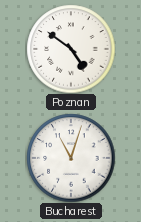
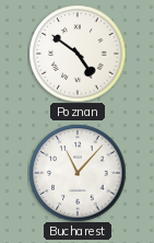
Bucharest: 11:03 -> 11:07
